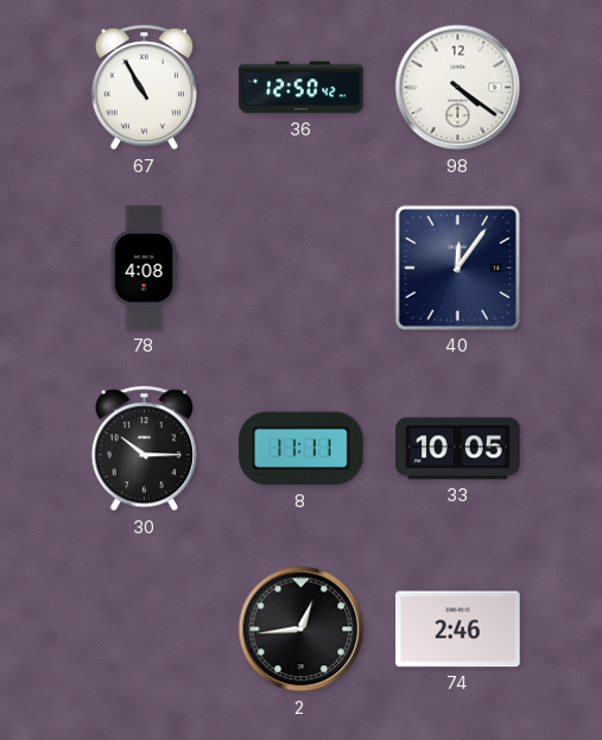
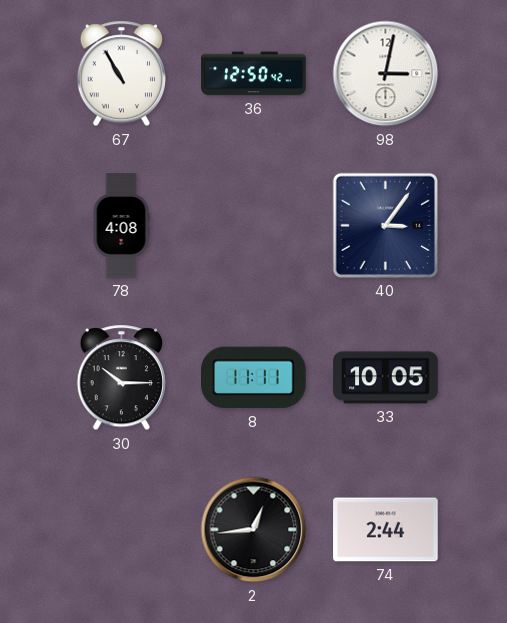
98: 4:21 -> 3:02
40: 12:06 -> 3:06
74: 2:46 -> 2:44
